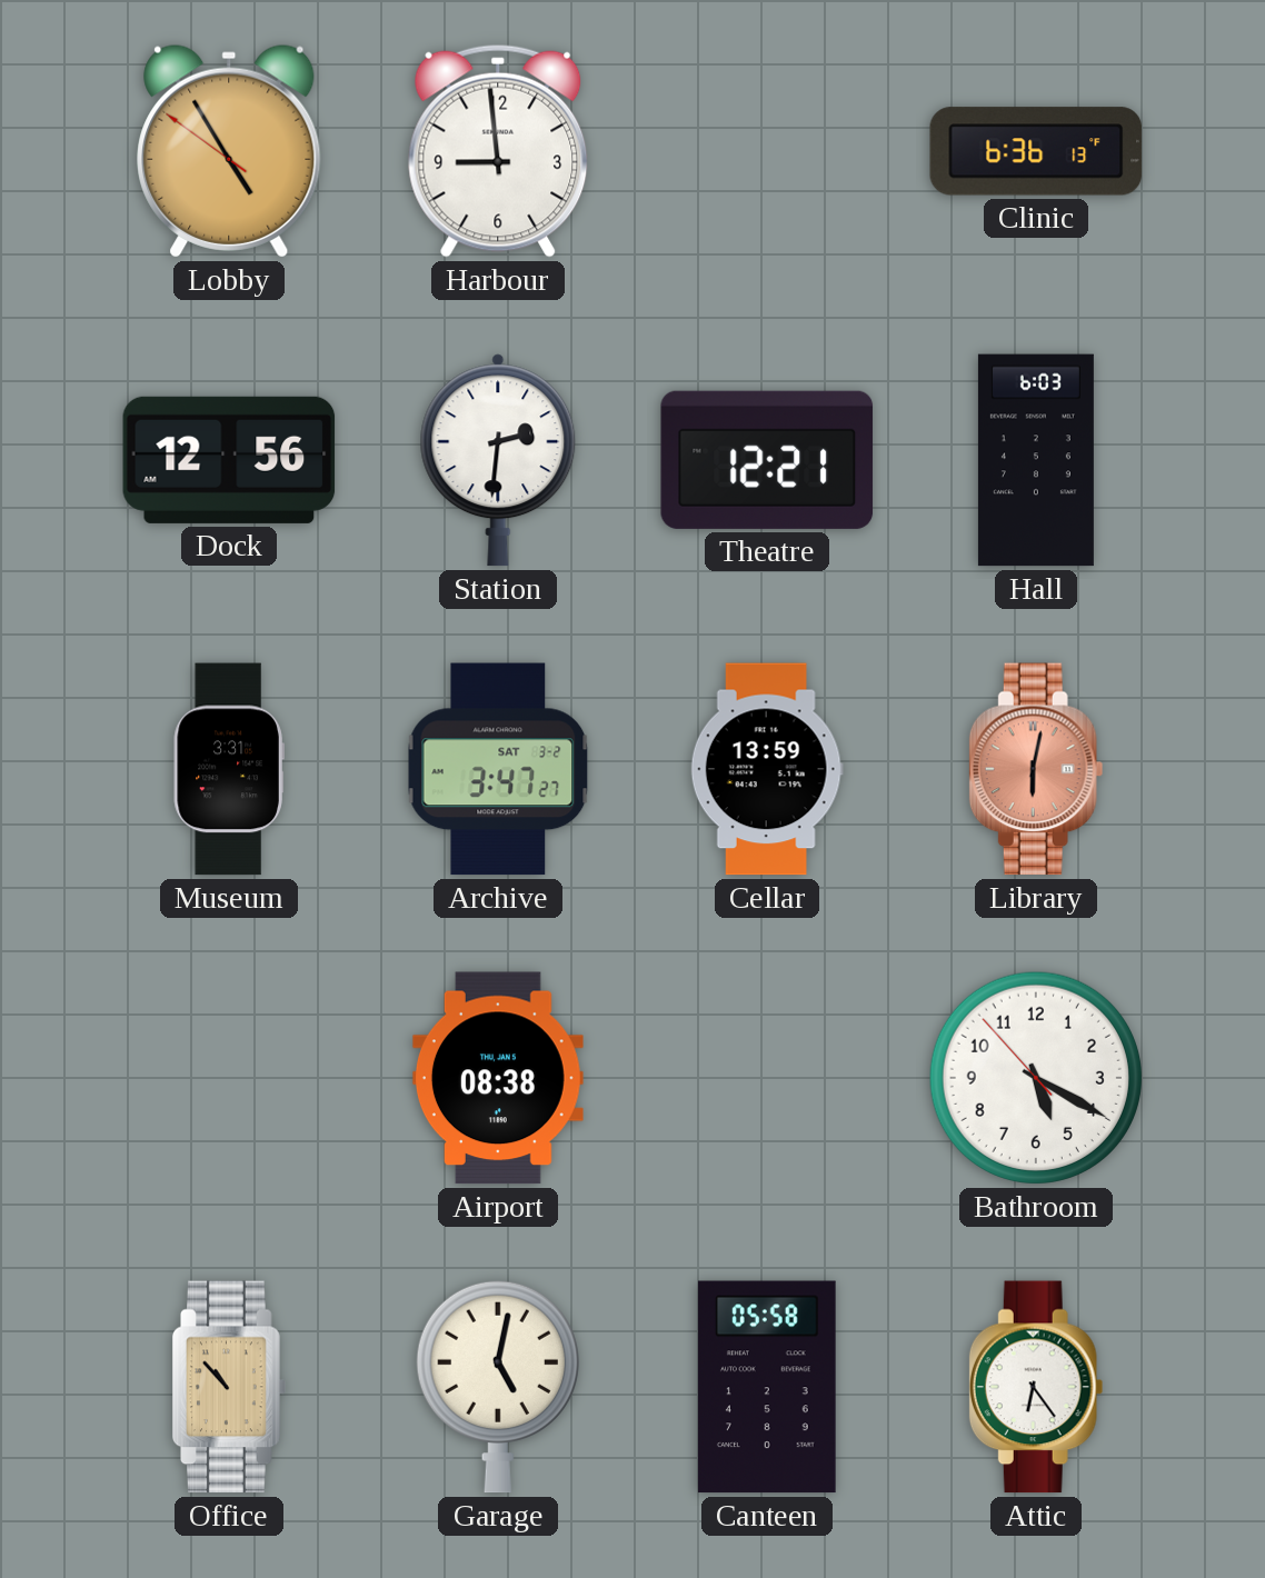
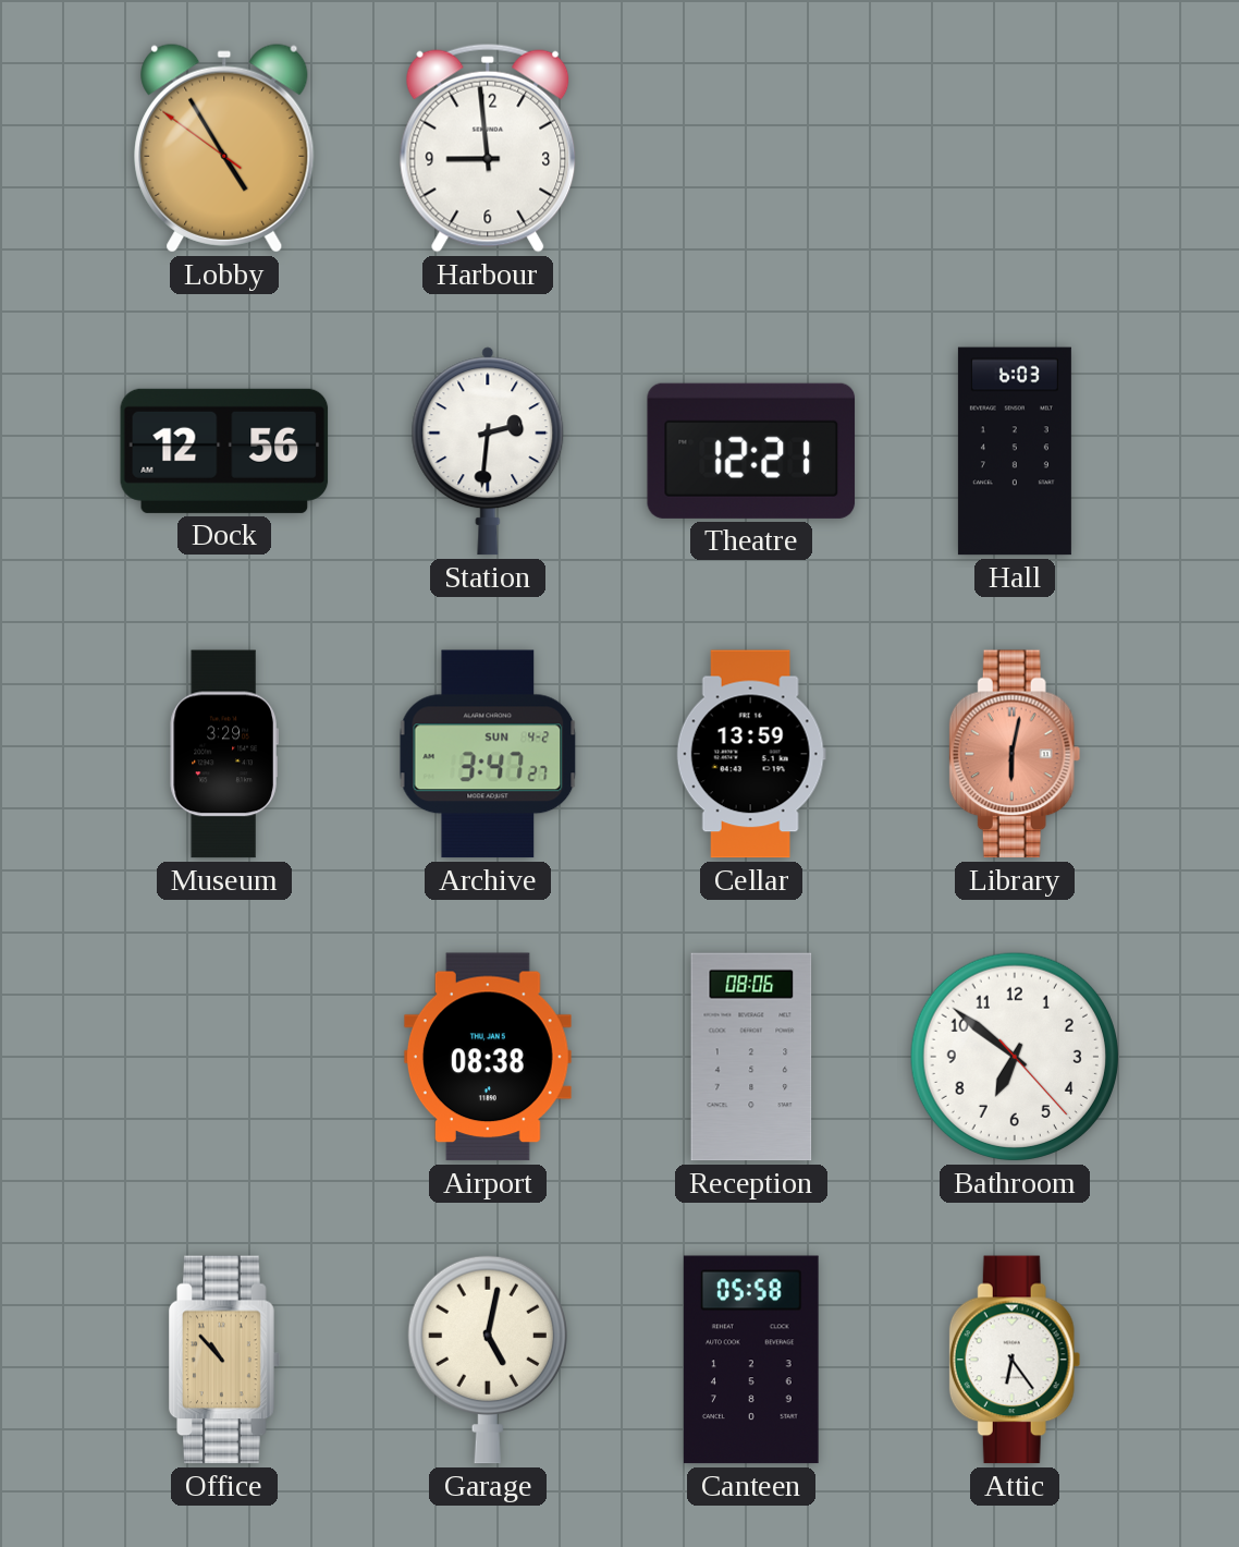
Clinic: 6:36 -> none
Museum: 3:31 -> 3:29
Archive date: SAT 3-2 -> SUN 4-2
Reception: none -> 08:06
Bathroom: 5:19 -> 6:51
